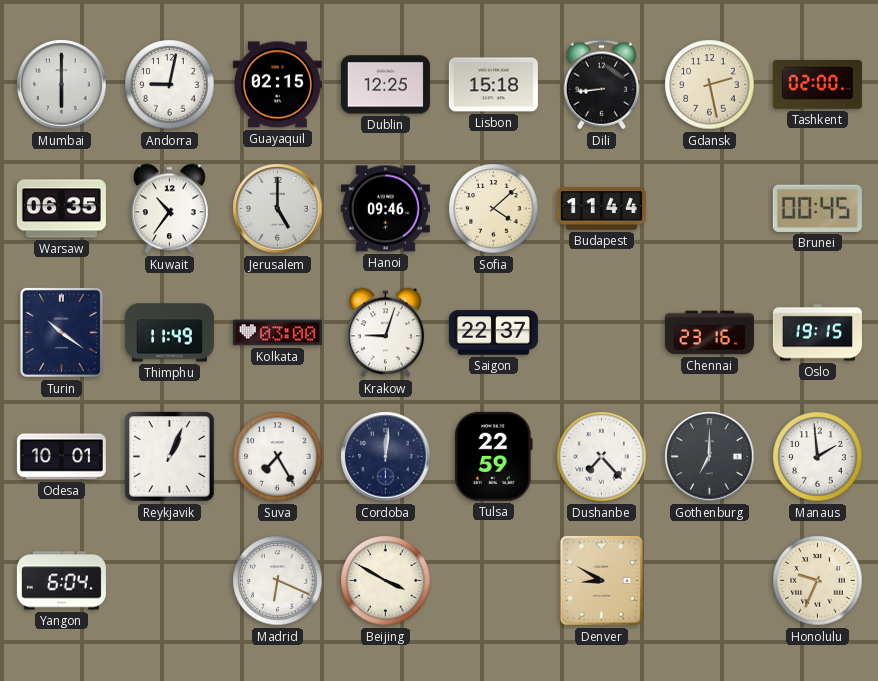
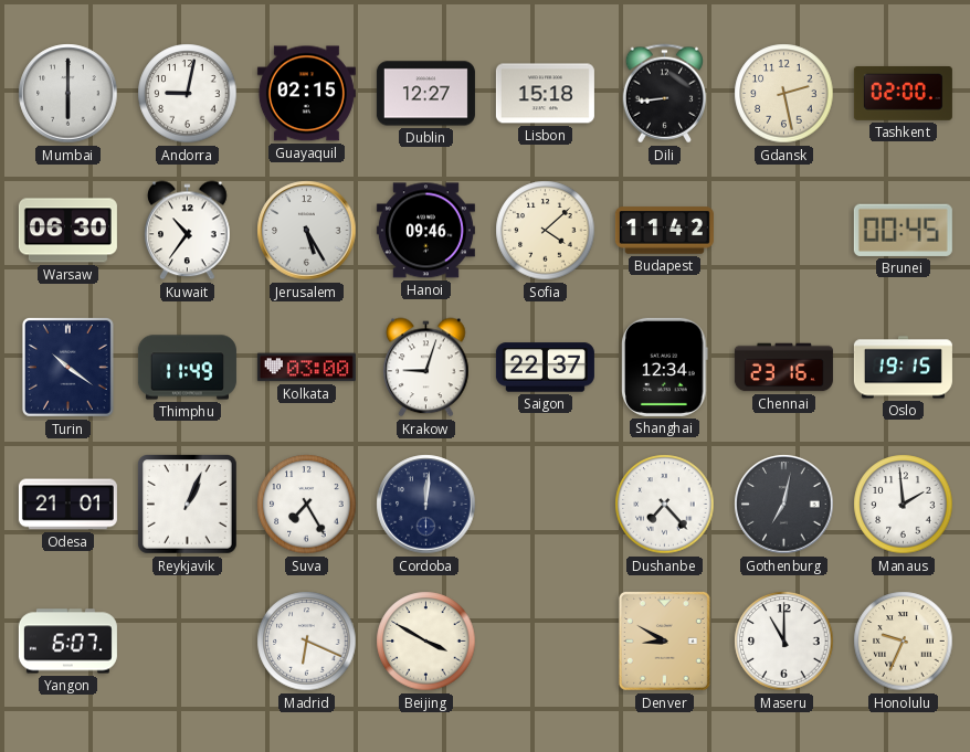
Dublin: 12:25 -> 12:27
Warsaw: 06:35 -> 06:30
Jerusalem: 5:00 -> 5:25
Budapest: 11:44 -> 11:42
Shanghai: none -> 12:34
Odesa: 10:01 -> 21:01
Tulsa: 22:59 -> none
Gothenburg: 7:00 -> 7:02
Yangon: 6:04 -> 6:07
Maseru: none -> 11:00
